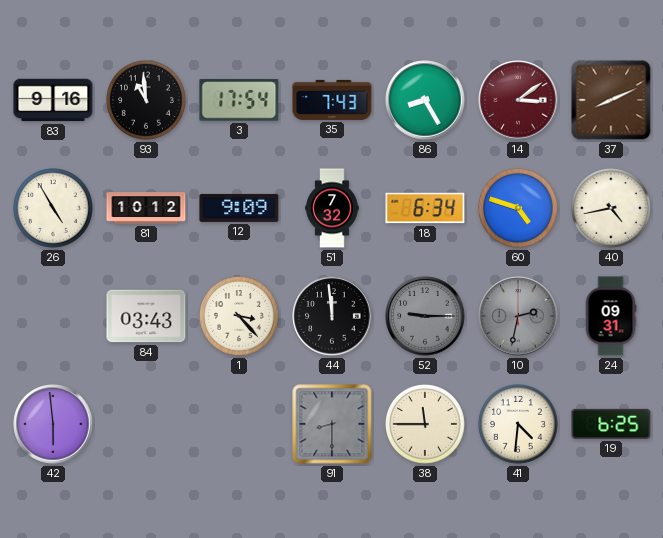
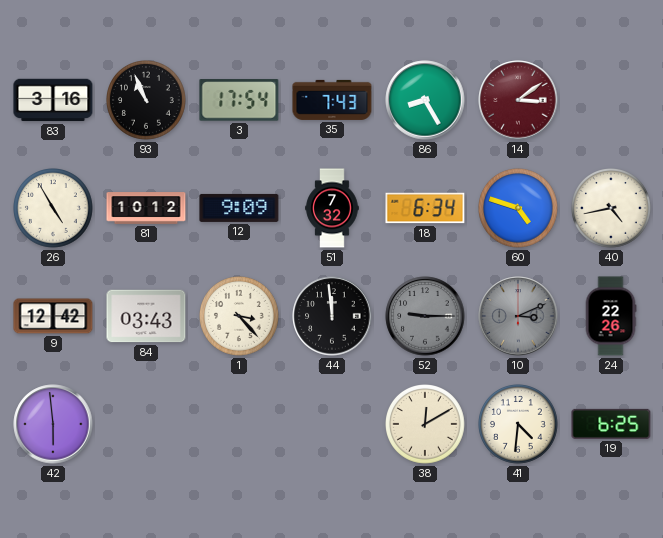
83: 9:16 -> 3:16
93: 10:59 -> 10:56
37: 8:11 -> none
9: none -> 12:42
10: 2:32 -> 3:11
24: 09:31 -> 22:26
91: 8:30 -> none
38: 11:45 -> 12:10
